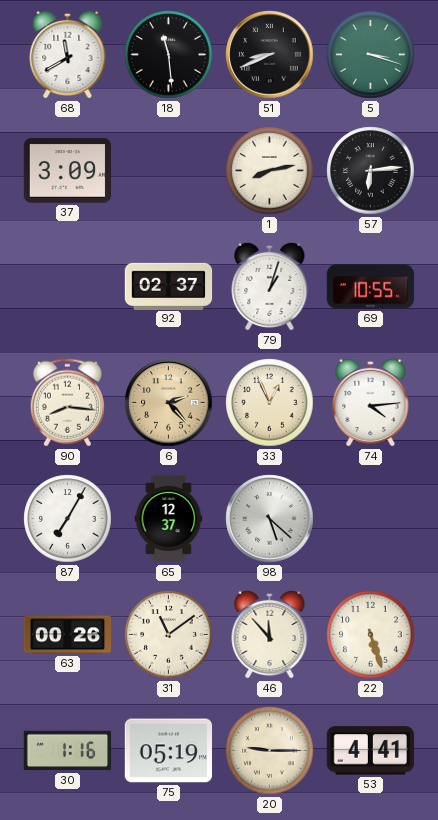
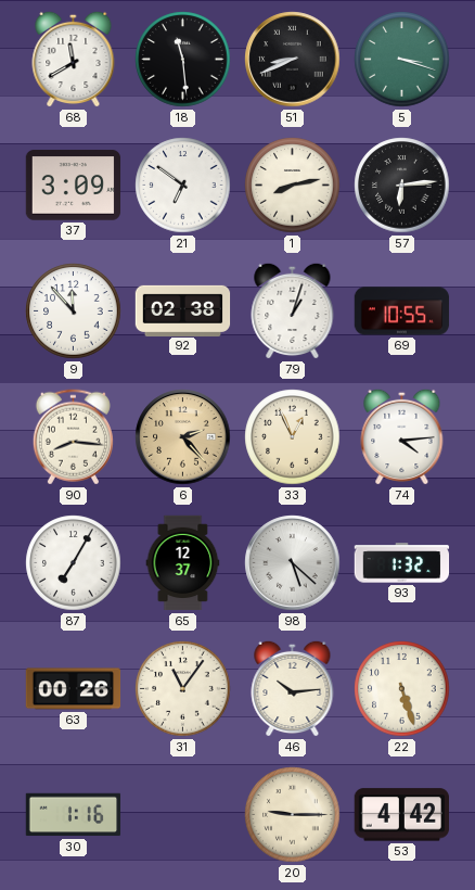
21: none -> 6:51
9: none -> 11:53
92: 02:37 -> 02:38
93: none -> 1:32
31: 11:09 -> 11:06
46: 11:53 -> 10:14
75: 05:19 -> none
53: 4:41 -> 4:42
